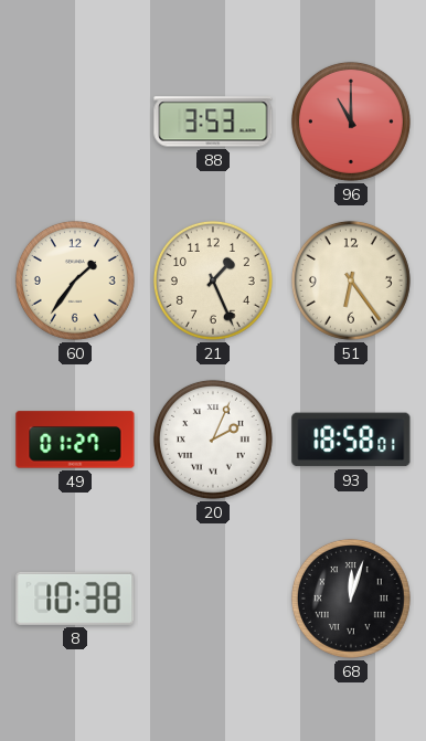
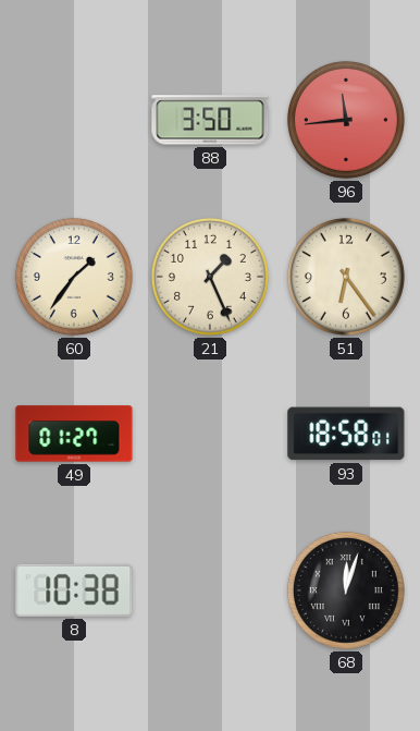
88: 3:53 -> 3:50
96: 11:00 -> 11:44
20: 2:04 -> none
